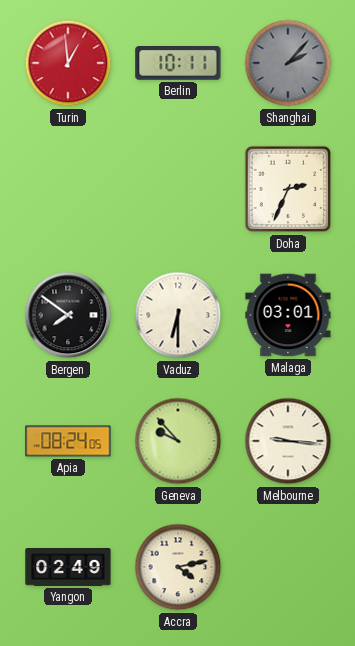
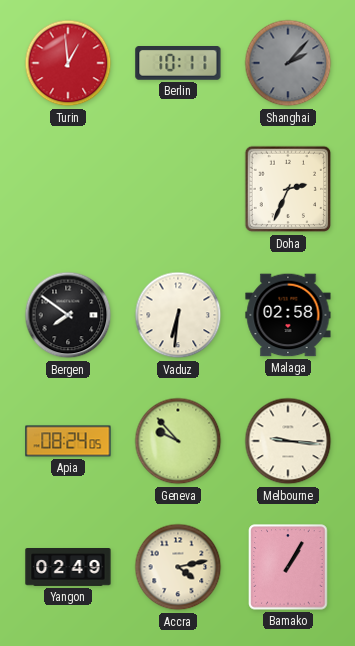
Vaduz: 6:30 -> 6:31
Malaga: 03:01 -> 02:58
Bamako: none -> 1:05
